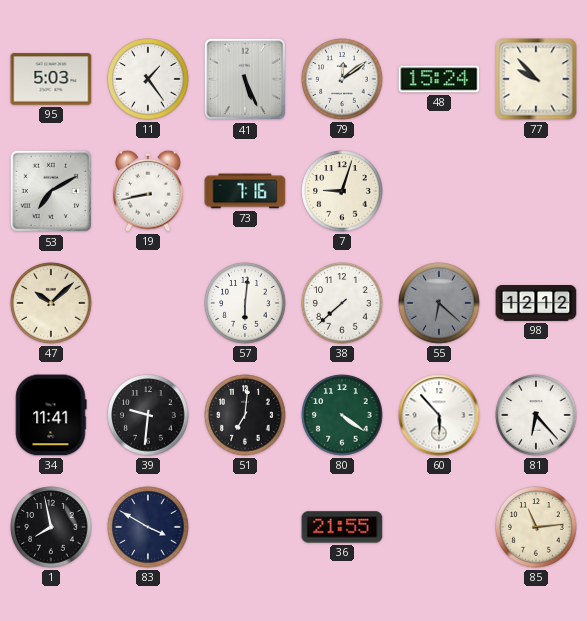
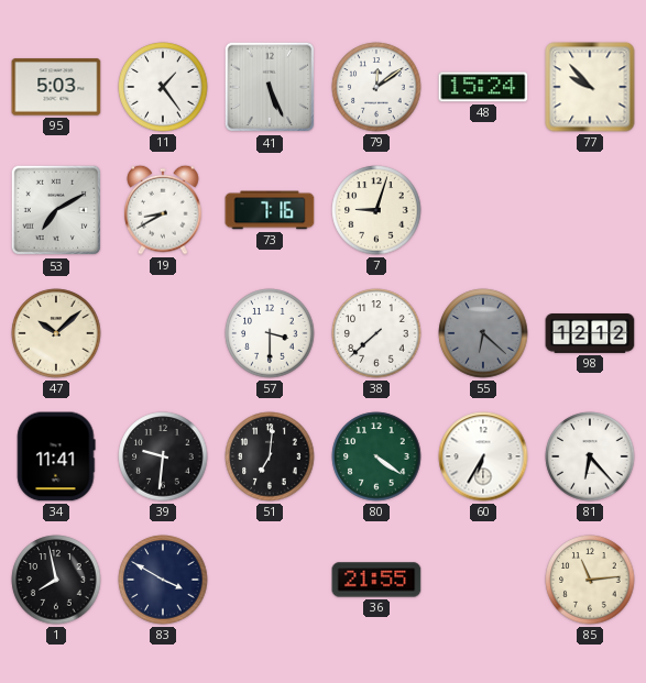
19: 8:43 -> 8:40
57: 6:01 -> 3:30
60: 5:53 -> 6:35
